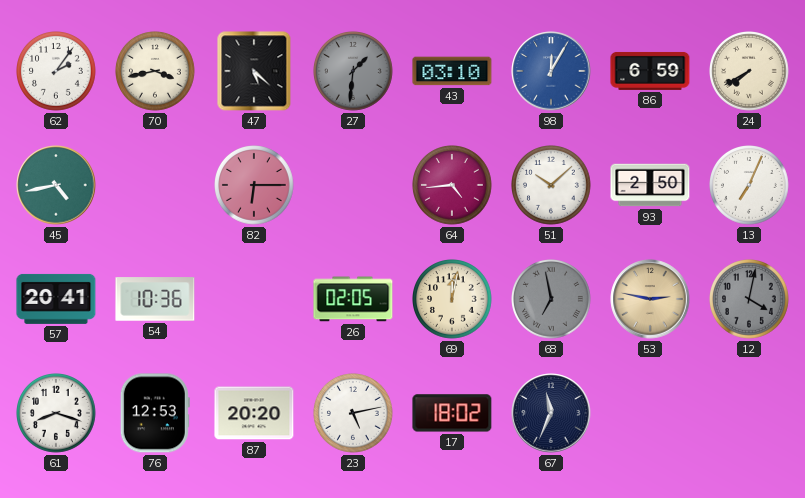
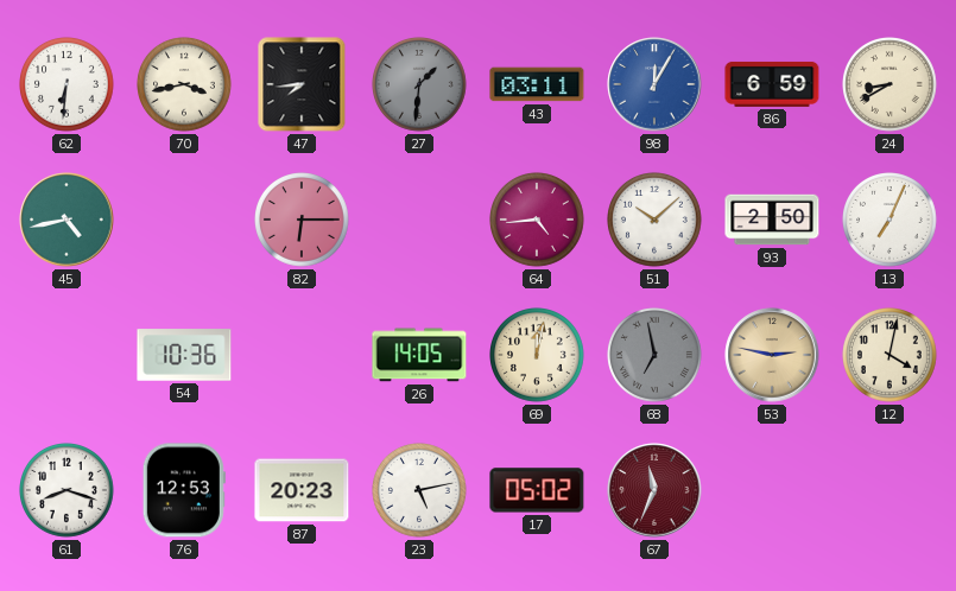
62: 2:06 -> 6:31
47: 5:22 -> 7:44
43: 03:10 -> 03:11
24: 7:40 -> 8:40
57: 20:41 -> none
26: 02:05 -> 14:05
12 dial: grey -> cream
87: 20:20 -> 20:23
17: 18:02 -> 05:02
67 dial: navy -> burgundy
